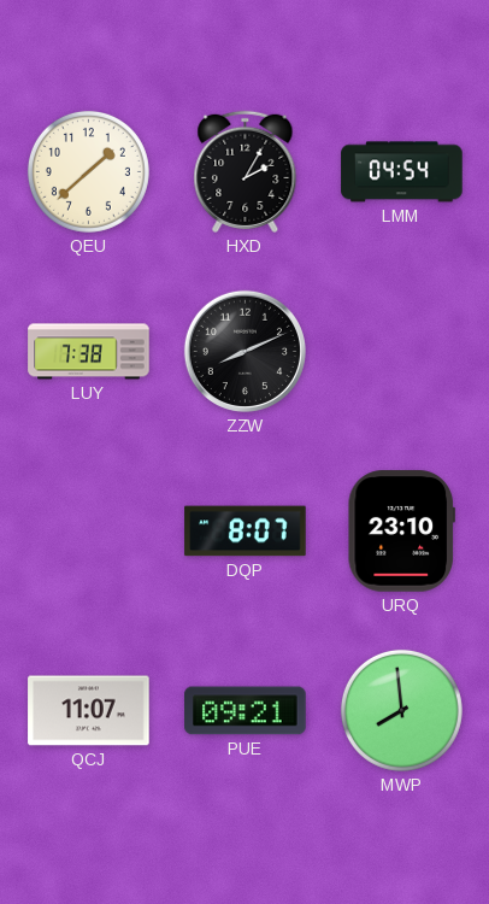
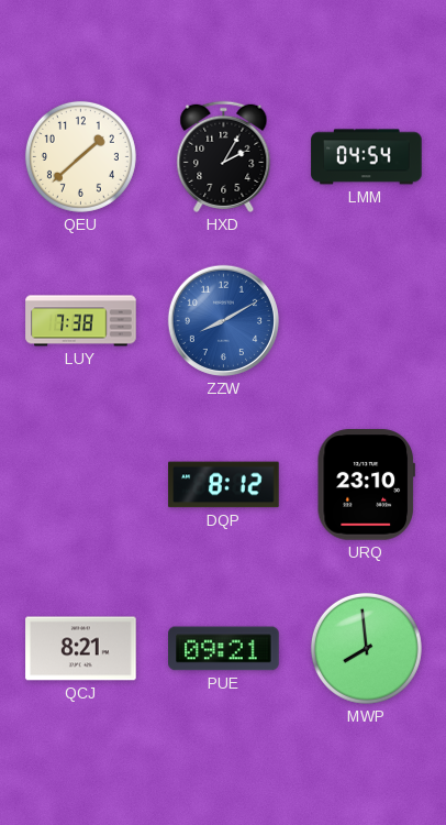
ZZW: 8:11 -> 8:10
ZZW dial: black -> blue
DQP: 8:07 -> 8:12
QCJ: 11:07 -> 8:21
